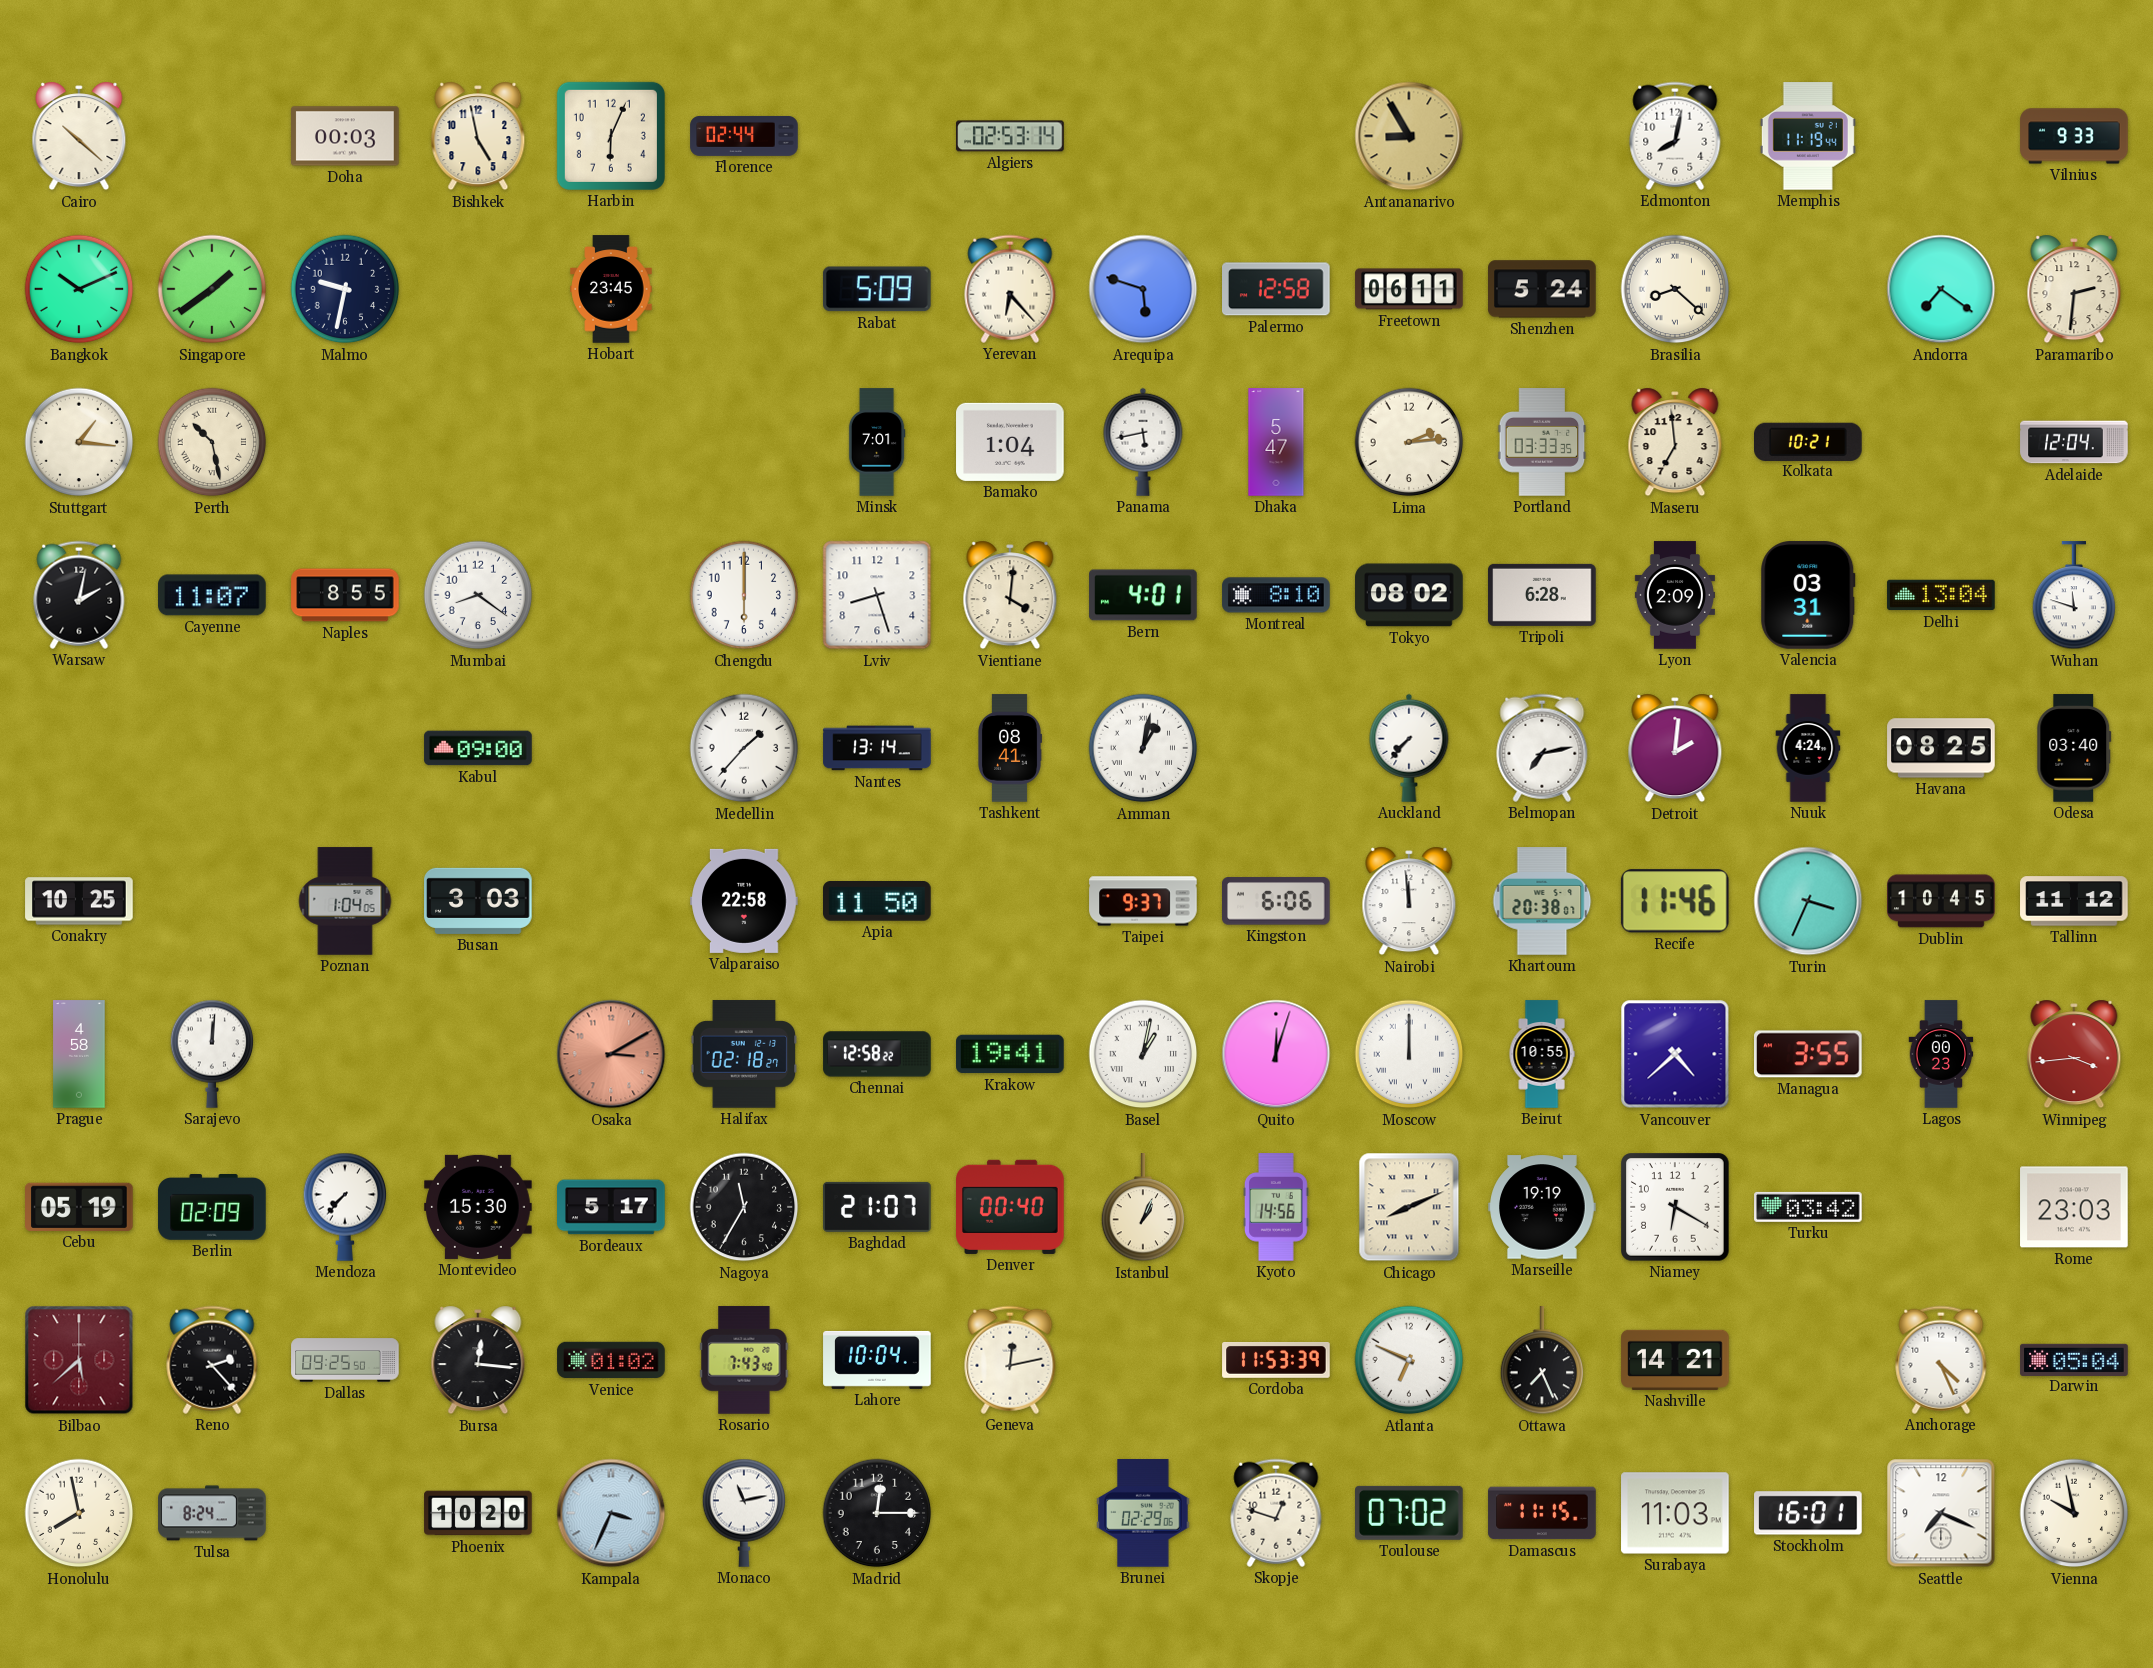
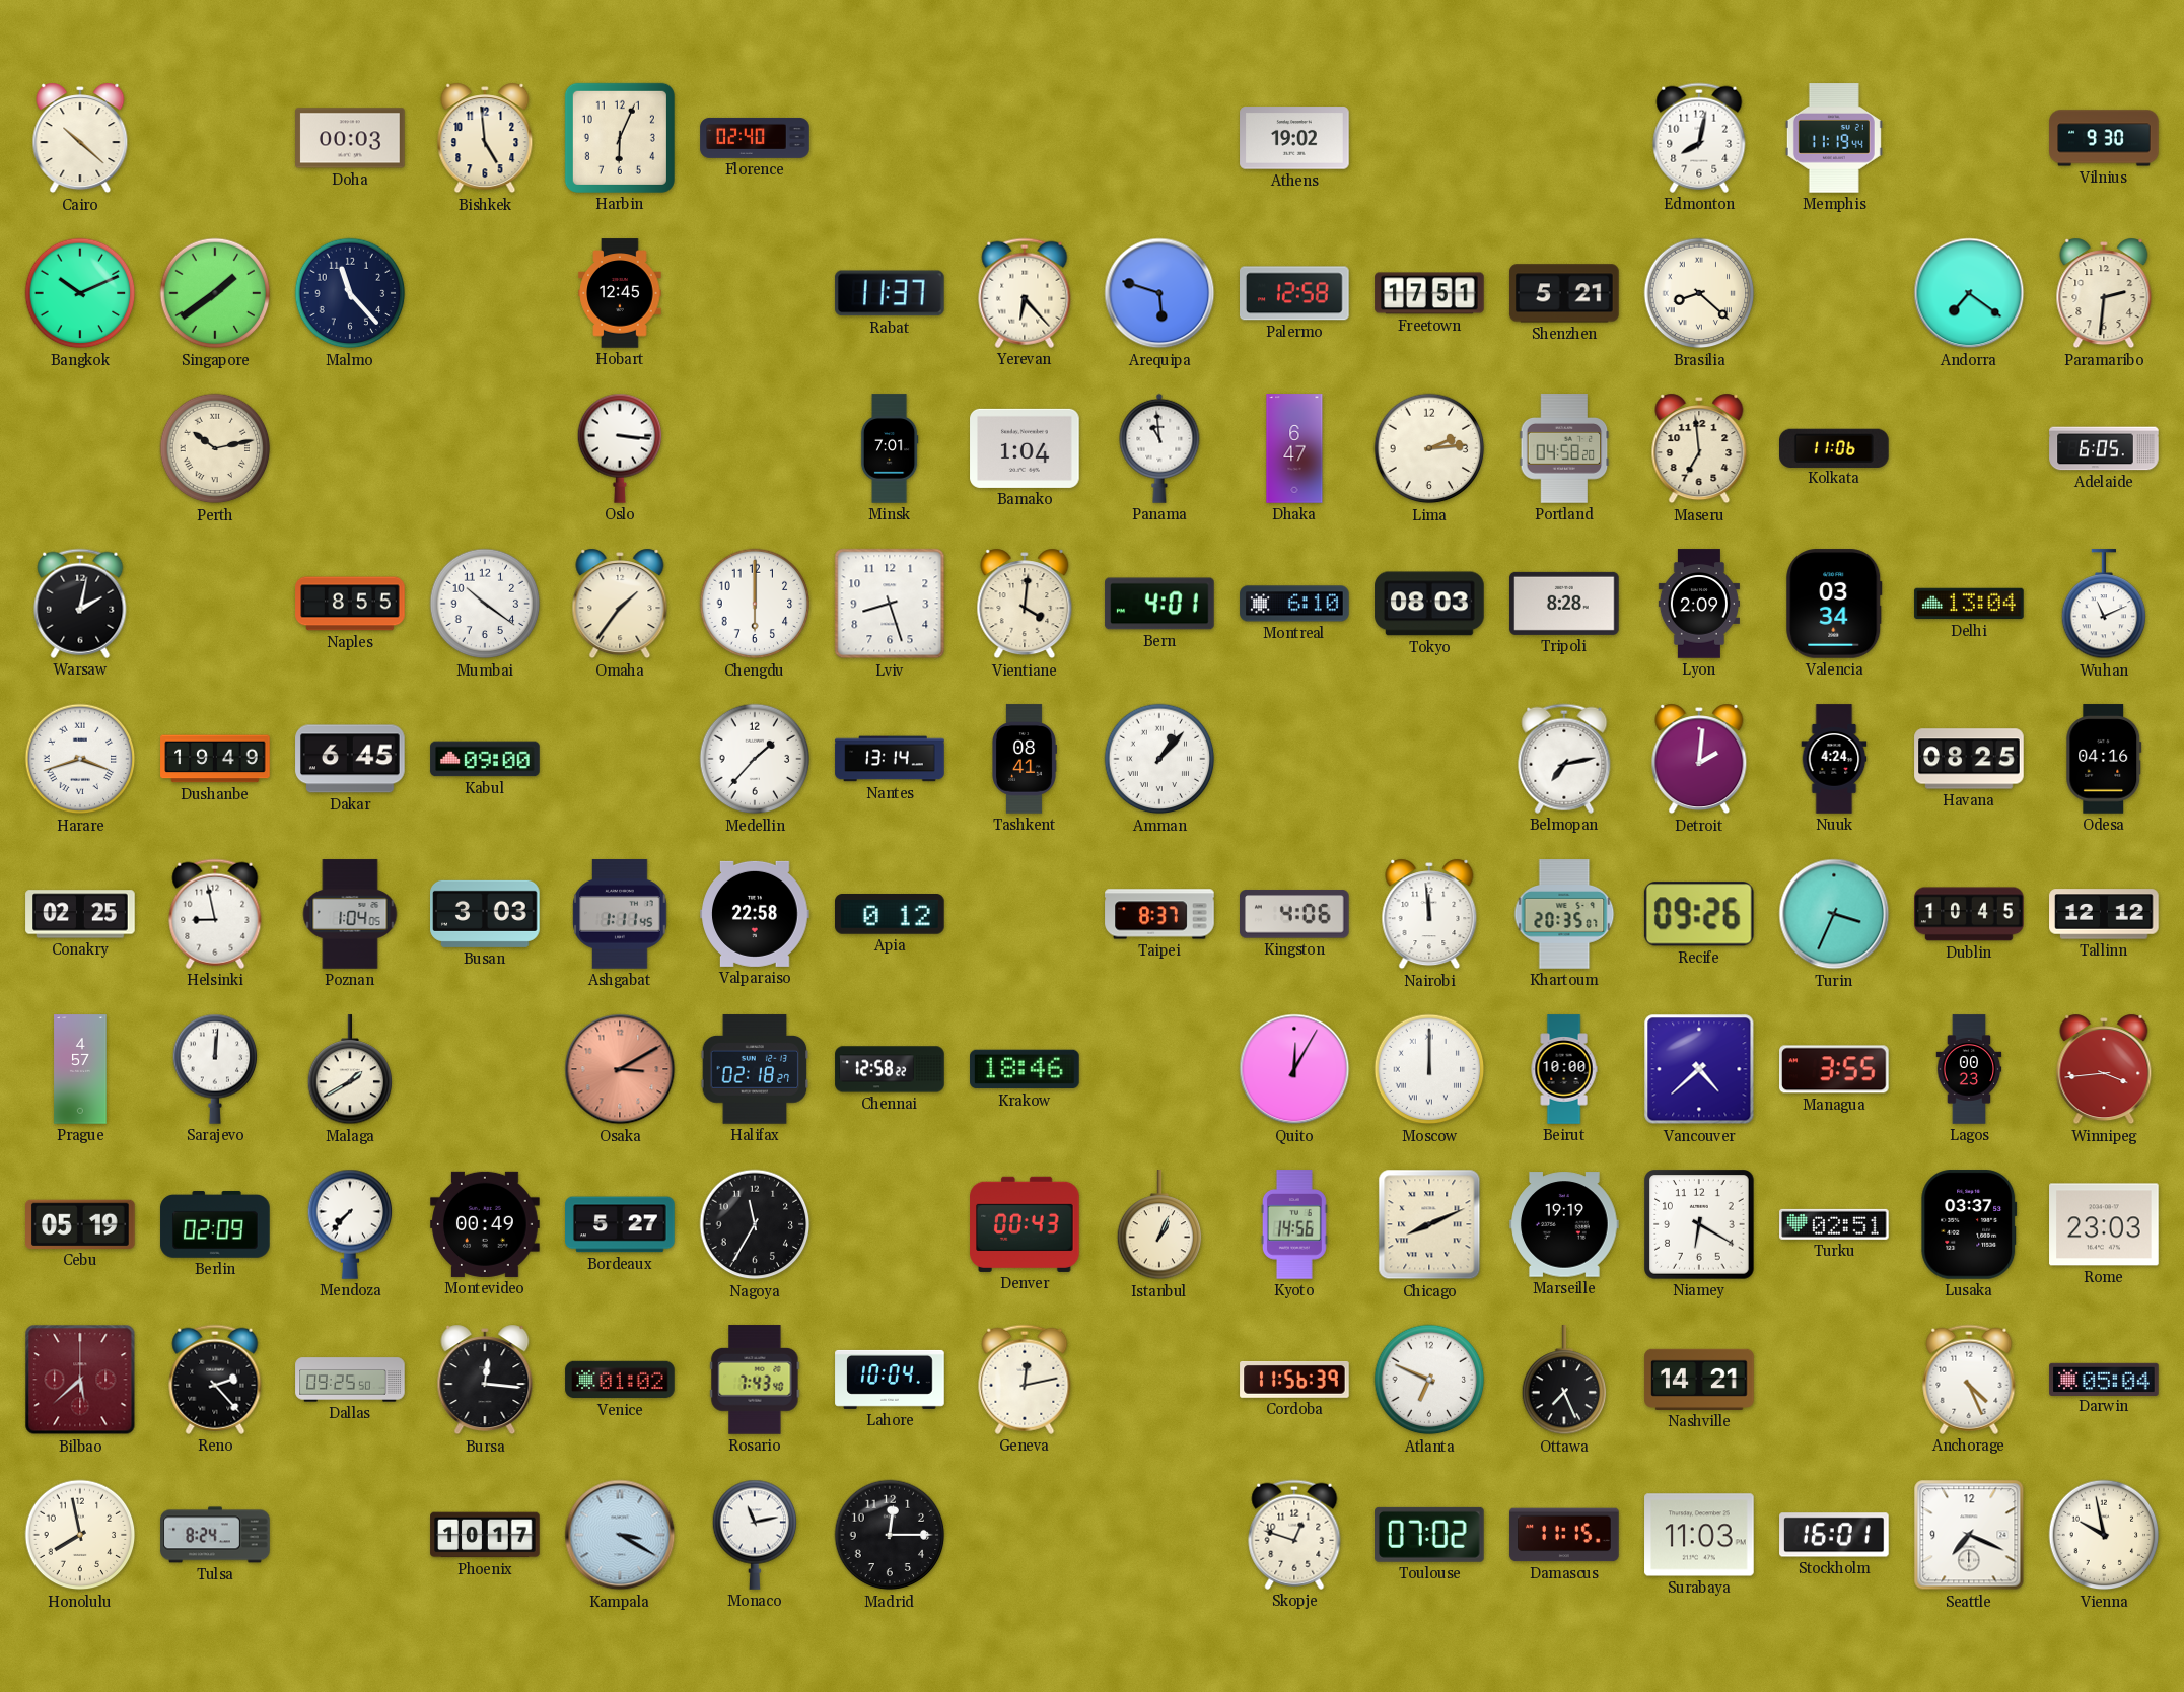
Bishkek: 4:58 -> 4:59
Florence: 02:44 -> 02:40
Algiers: 02:53 -> none
Athens: none -> 19:02
Antananarivo: 8:55 -> none
Vilnius: 9:33 -> 9:30
Malmo: 9:32 -> 11:23
Hobart: 23:45 -> 12:45
Rabat: 5:09 -> 11:37
Freetown: 06:11 -> 17:51
Shenzhen: 5:24 -> 5:21
Stuttgart: 1:16 -> none
Perth: 10:28 -> 10:13
Oslo: none -> 3:16
Panama: 5:43 -> 10:59
Dhaka: 5:47 -> 6:47
Portland: 03:33 -> 04:58
Kolkata: 10:21 -> 11:06
Adelaide: 12:04 -> 6:05
Cayenne: 11:07 -> none
Mumbai: 8:21 -> 10:21
Omaha: none -> 1:36
Montreal: 8:10 -> 6:10
Tokyo: 08:02 -> 08:03
Tripoli: 6:28 -> 8:28
Valencia: 03:31 -> 03:34
Wuhan: 11:48 -> 11:11
Harare: none -> 3:42
Dushanbe: none -> 19:49
Dakar: none -> 6:45
Amman: 1:02 -> 1:07
Auckland: 7:37 -> none
Odesa: 03:40 -> 04:16
Conakry: 10:25 -> 02:25
Helsinki: none -> 8:58
Ashgabat: none -> 1:11
Apia: 11:50 -> 0:12
Taipei: 9:37 -> 8:37
Kingston: 6:06 -> 4:06
Khartoum: 20:38 -> 20:35
Recife: 11:46 -> 09:26
Tallinn: 11:12 -> 12:12
Prague: 4:58 -> 4:57
Malaga: none -> 1:40
Krakow: 19:41 -> 18:46
Basel: 1:02 -> none
Quito: 12:03 -> 12:05
Beirut: 10:55 -> 10:00
Montevideo: 15:30 -> 00:49
Bordeaux: 5:17 -> 5:27
Baghdad: 21:07 -> none
Denver: 00:40 -> 00:43
Turku: 03:42 -> 02:51
Lusaka: none -> 03:37
Cordoba: 11:53 -> 11:56
Phoenix: 10:20 -> 10:17
Kampala: 3:34 -> 3:20
Brunei: 02:29 -> none
